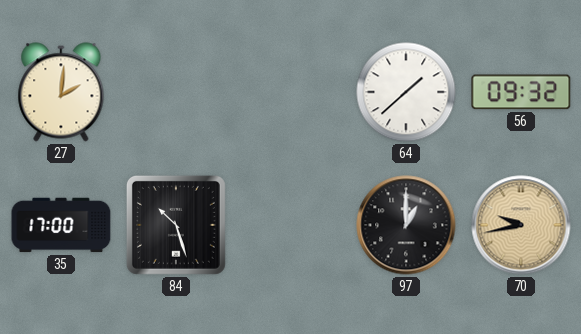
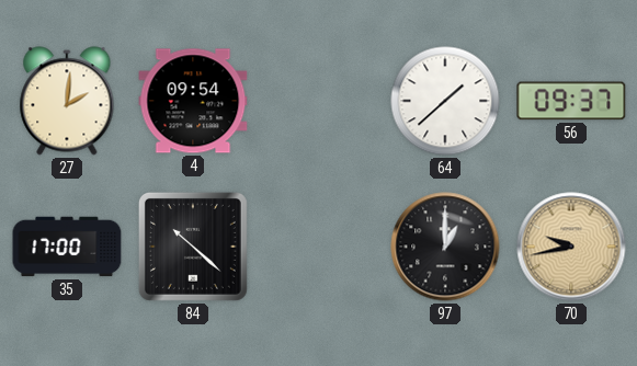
4: none -> 09:54
56: 09:32 -> 09:37
84: 10:27 -> 10:22
